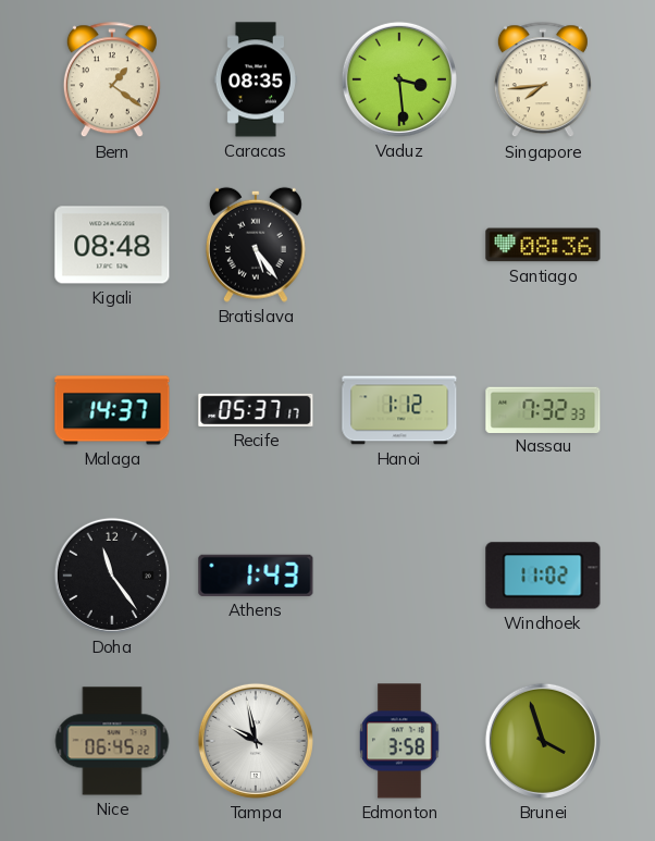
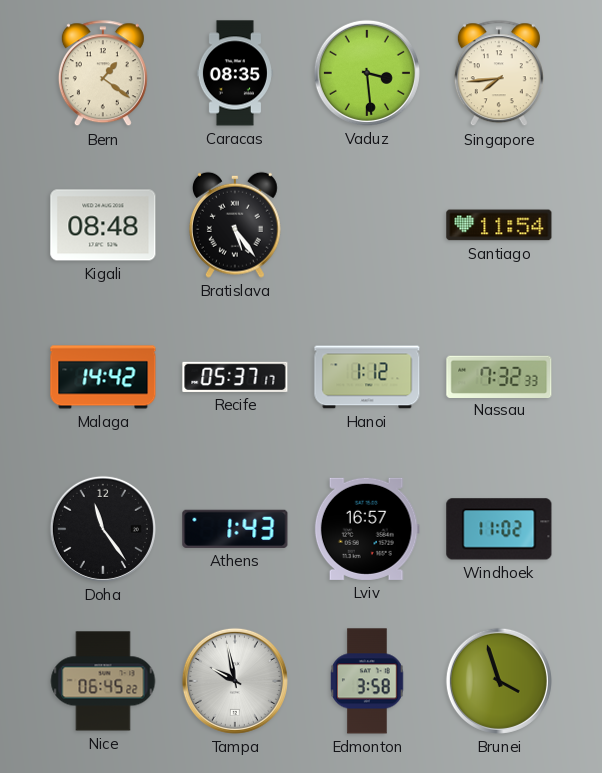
Santiago: 08:36 -> 11:54
Malaga: 14:37 -> 14:42
Lviv: none -> 16:57
